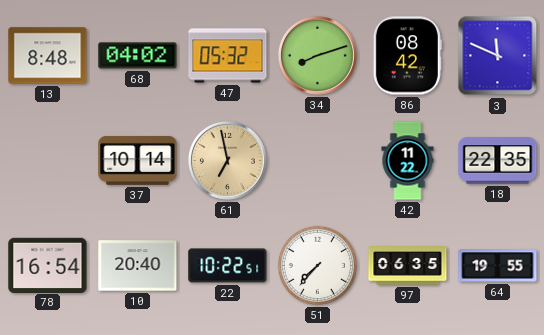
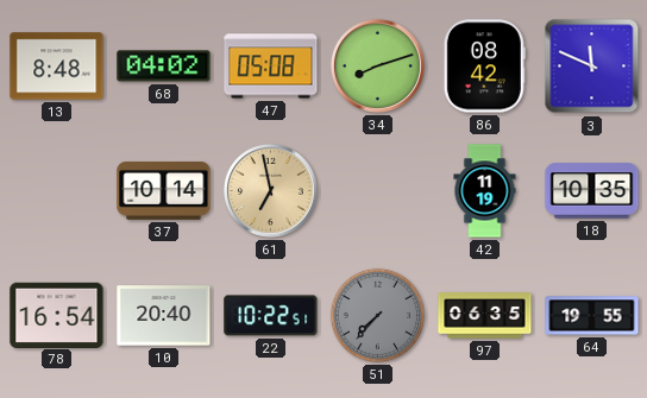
47: 05:32 -> 05:08
42: 11:22 -> 11:19
18: 22:35 -> 10:35
51 dial: white -> grey
